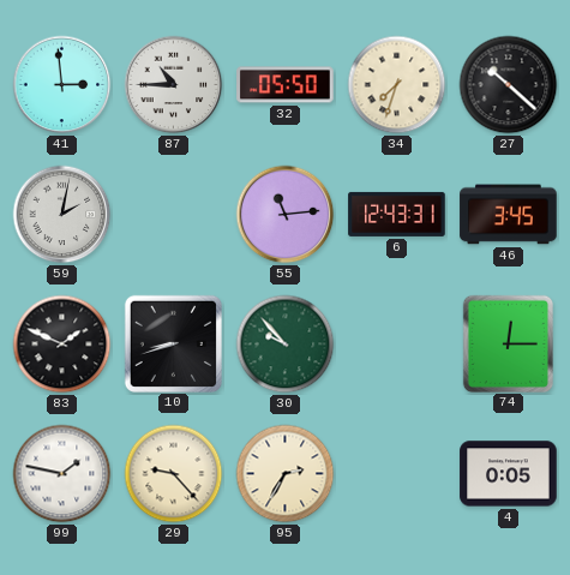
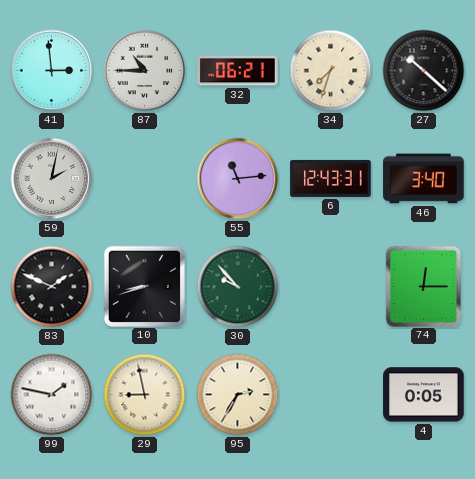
32: 05:50 -> 06:21
46: 3:45 -> 3:40
29: 9:23 -> 8:58
